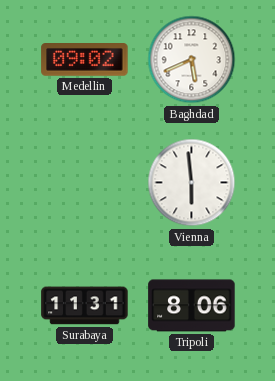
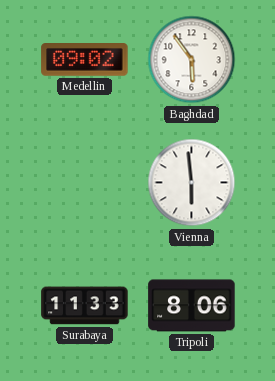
Baghdad: 5:41 -> 5:54
Surabaya: 11:31 -> 11:33
